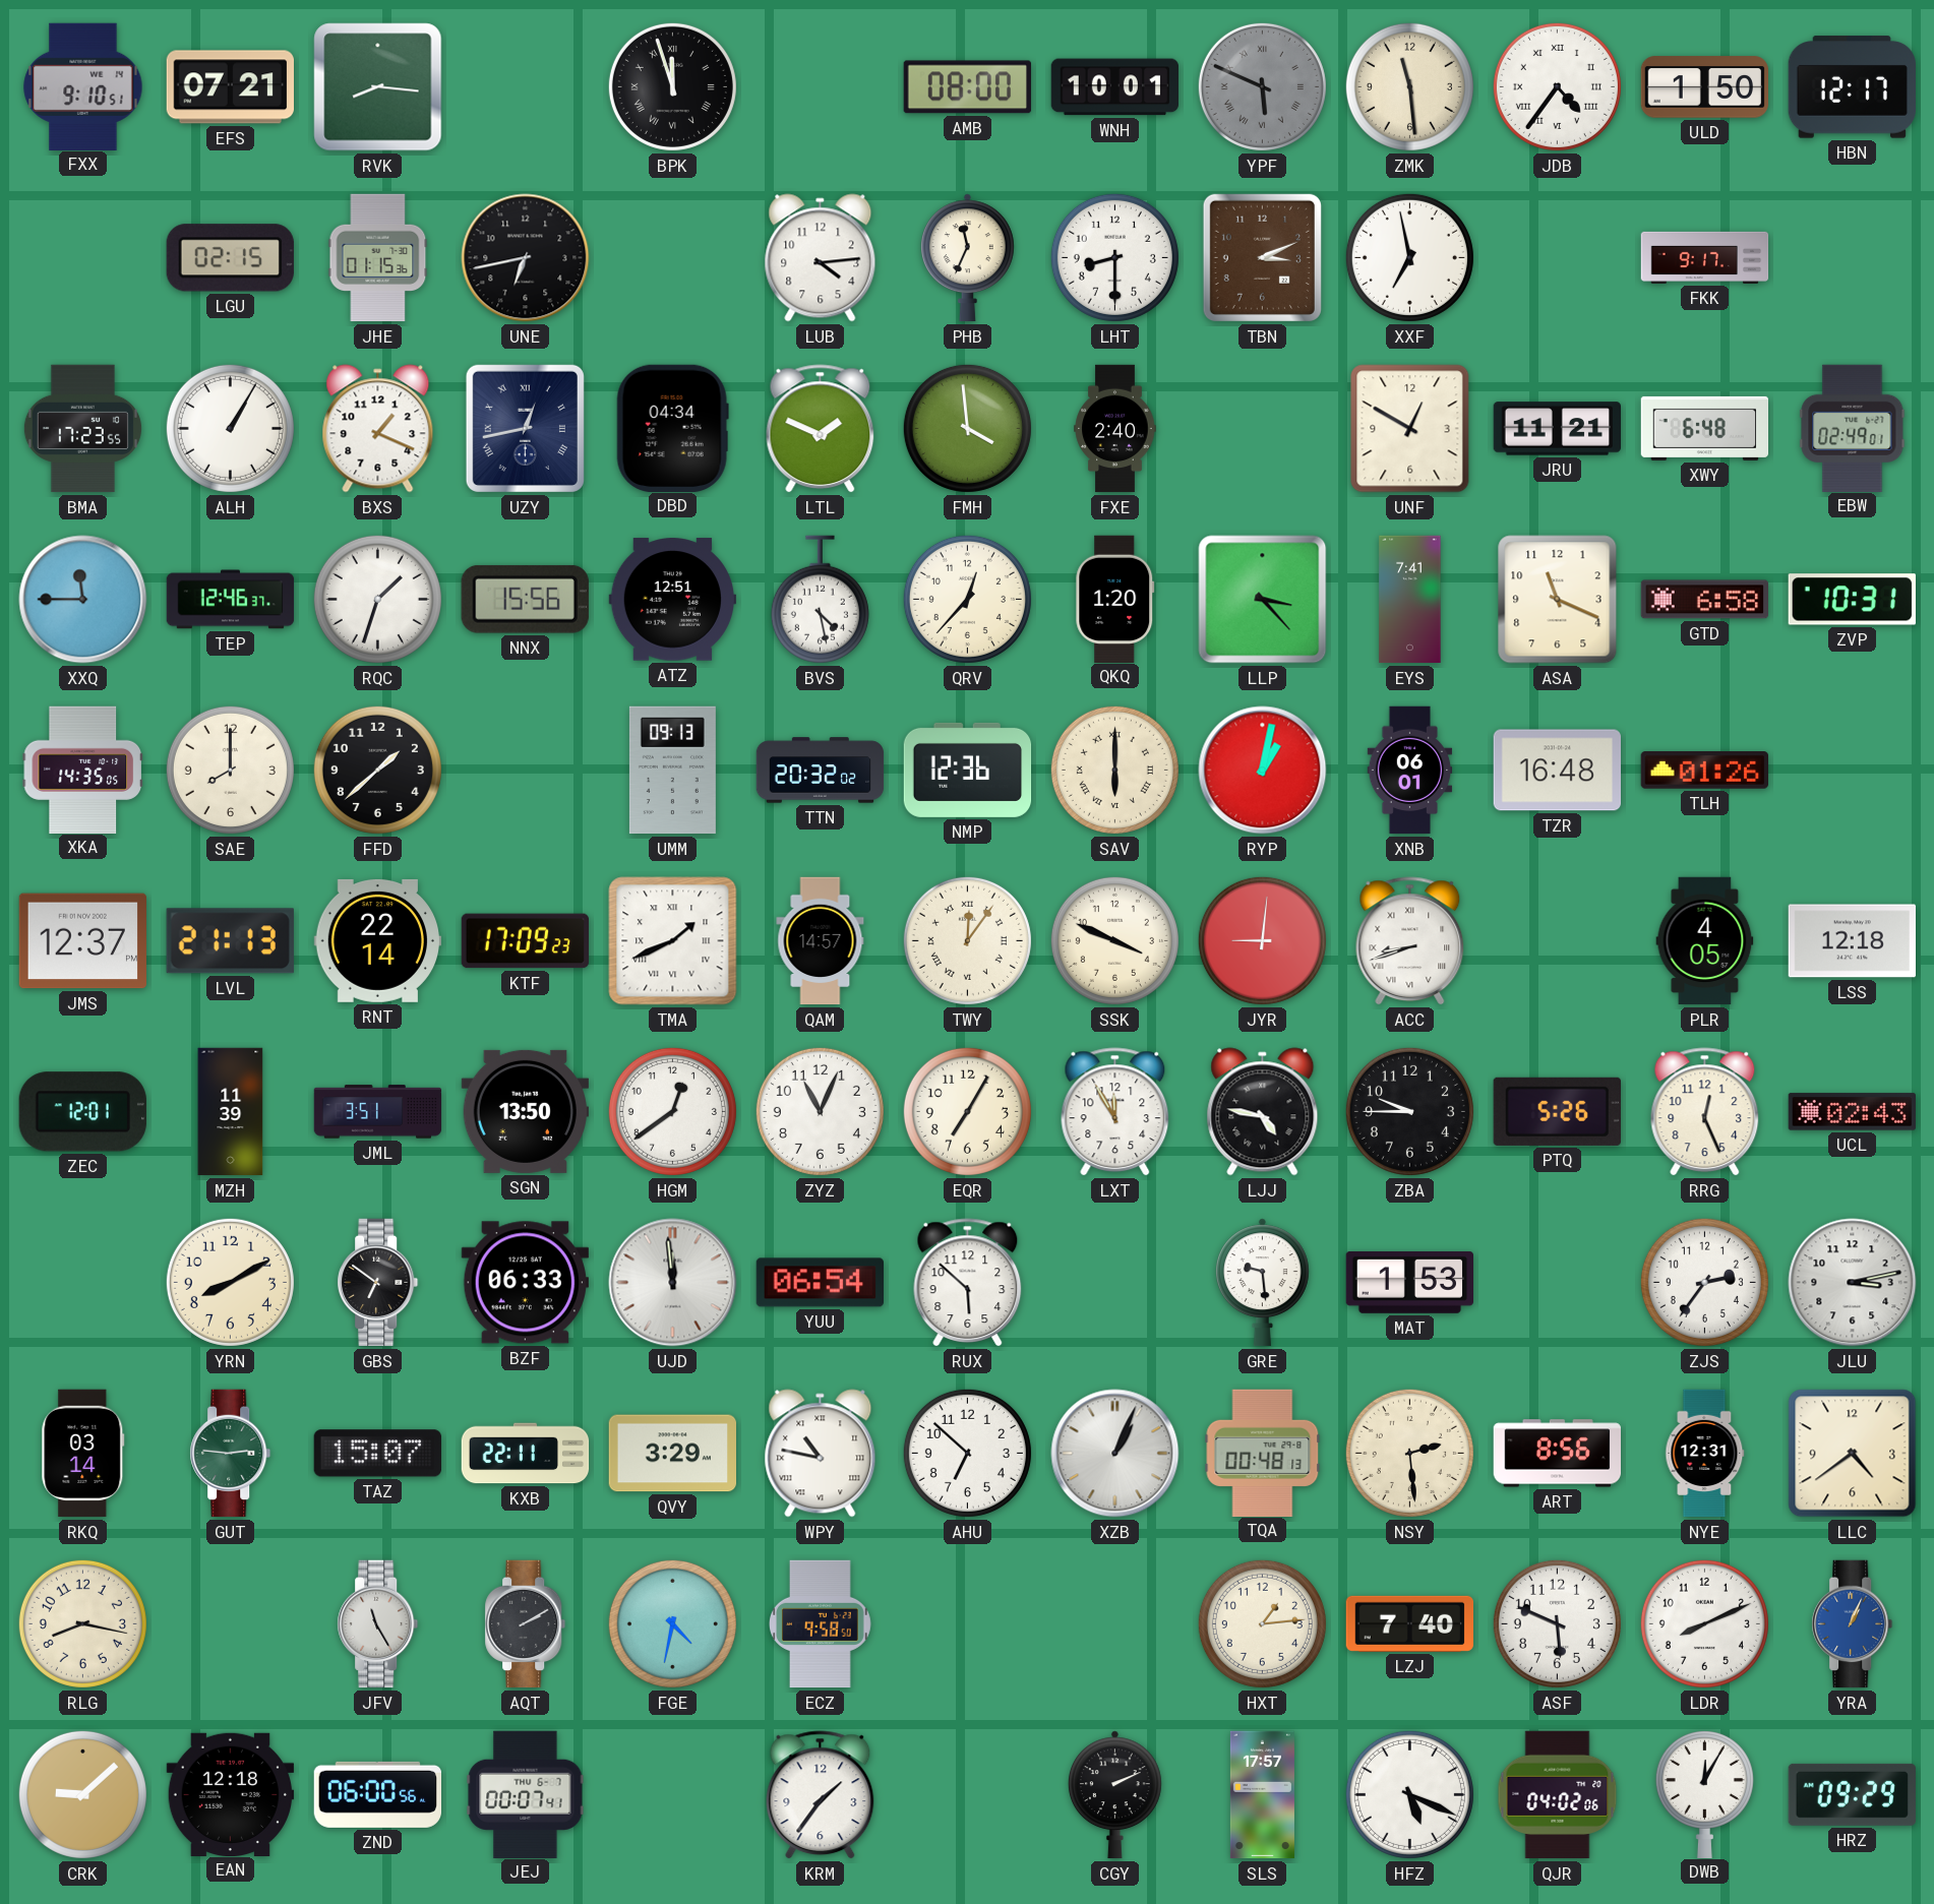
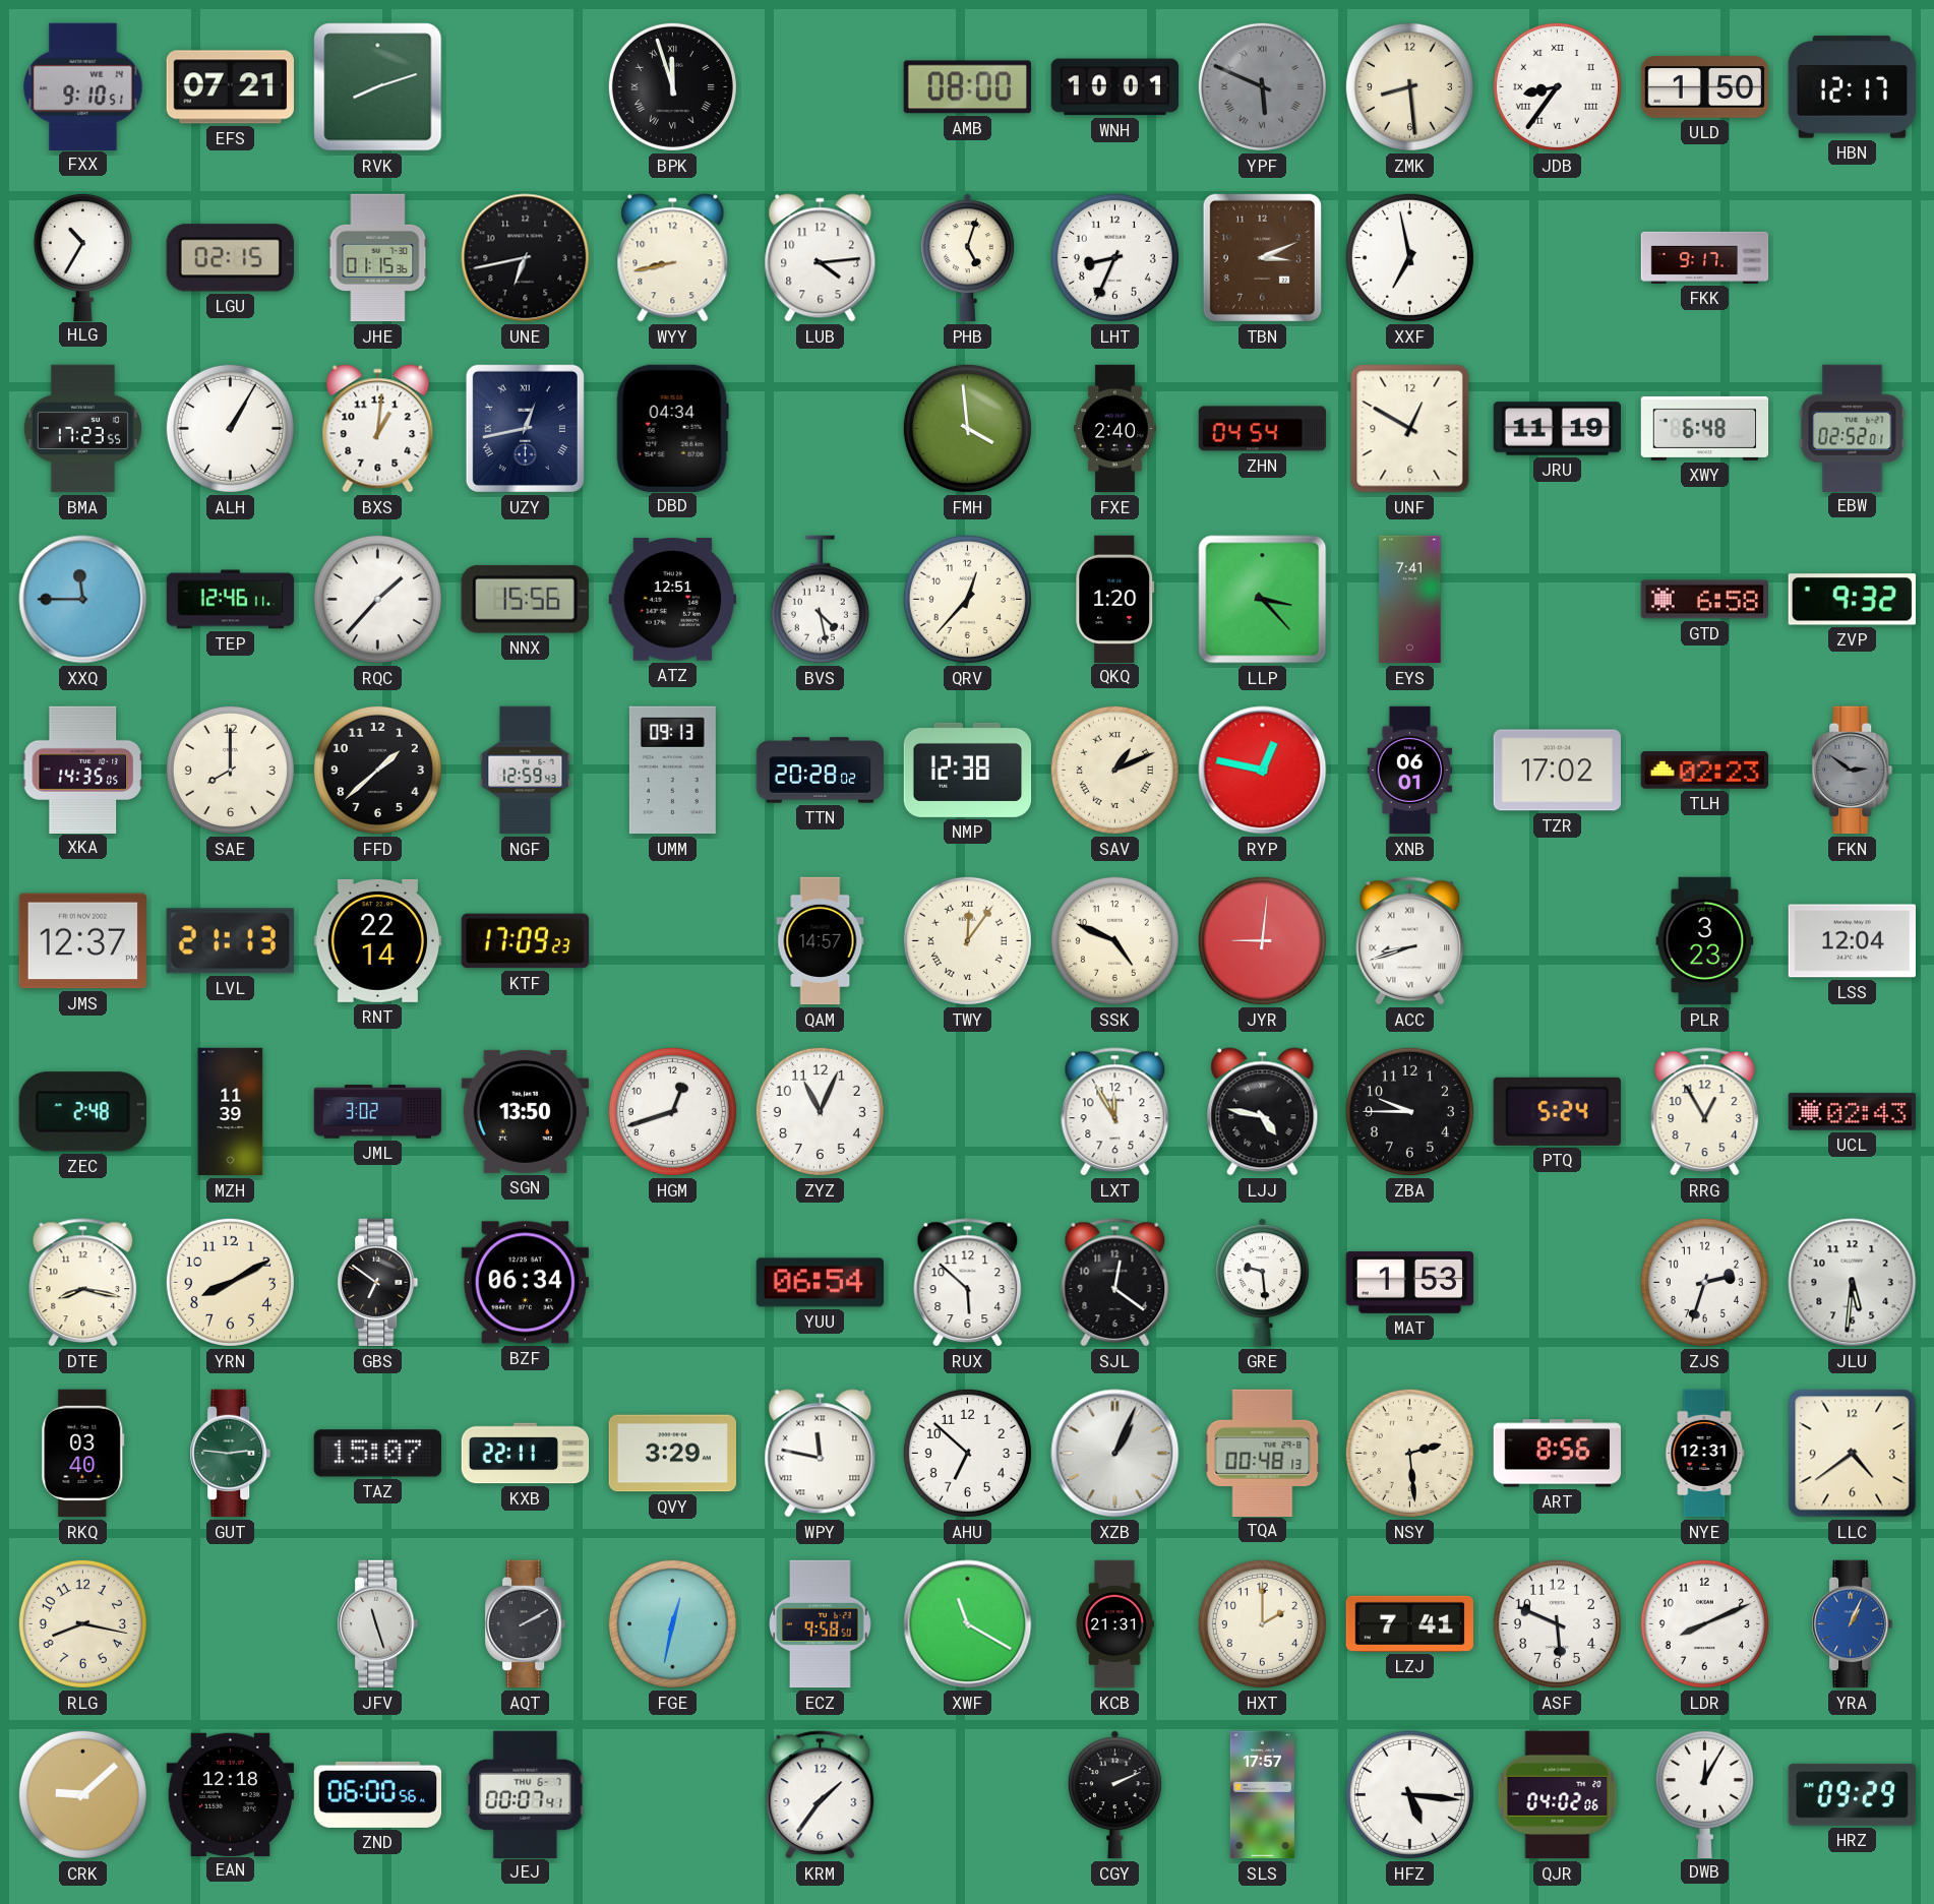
RVK: 8:16 -> 8:12
ZMK: 11:29 -> 8:29
JDB: 4:36 -> 8:36
HLG: none -> 10:35
WYY: none -> 8:43
PHB: 11:34 -> 5:03
LHT: 8:30 -> 8:34
BXS: 1:19 -> 1:01
LTL: 1:49 -> none
ZHN: none -> 04:54
JRU: 11:21 -> 11:19
EBW: 02:49 -> 02:52
TEP: 12:46:37 -> 12:46:11
RQC: 1:33 -> 1:37
ASA: 11:19 -> none
ZVP: 10:31 -> 9:32
NGF: none -> 12:59
TTN: 20:32 -> 20:28
NMP: 12:36 -> 12:38
SAV: 6:00 -> 1:11
RYP: 1:02 -> 12:47
TZR: 16:48 -> 17:02
TLH: 01:26 -> 02:23
FKN: none -> 2:51
TMA: 1:41 -> none
SSK: 3:49 -> 4:49
PLR: 4:05 -> 3:23
LSS: 12:18 -> 12:04
ZEC: 12:01 -> 2:48
JML: 3:51 -> 3:02
HGM: 12:39 -> 12:42
EQR: 7:05 -> none
PTQ: 5:26 -> 5:24
RRG: 12:26 -> 12:55
DTE: none -> 8:17
BZF: 06:33 -> 06:34
UJD: 11:59 -> none
SJL: none -> 12:21
ZJS: 2:36 -> 2:33
JLU: 3:13 -> 5:31
RKQ: 03:14 -> 03:40
WPY: 10:47 -> 11:47
JFV: 11:25 -> 11:27
FGE: 4:32 -> 12:32
XWF: none -> 11:20
KCB: none -> 21:31
HXT: 1:14 -> 2:00
LZJ: 7:40 -> 7:41
HFZ: 5:19 -> 5:16
